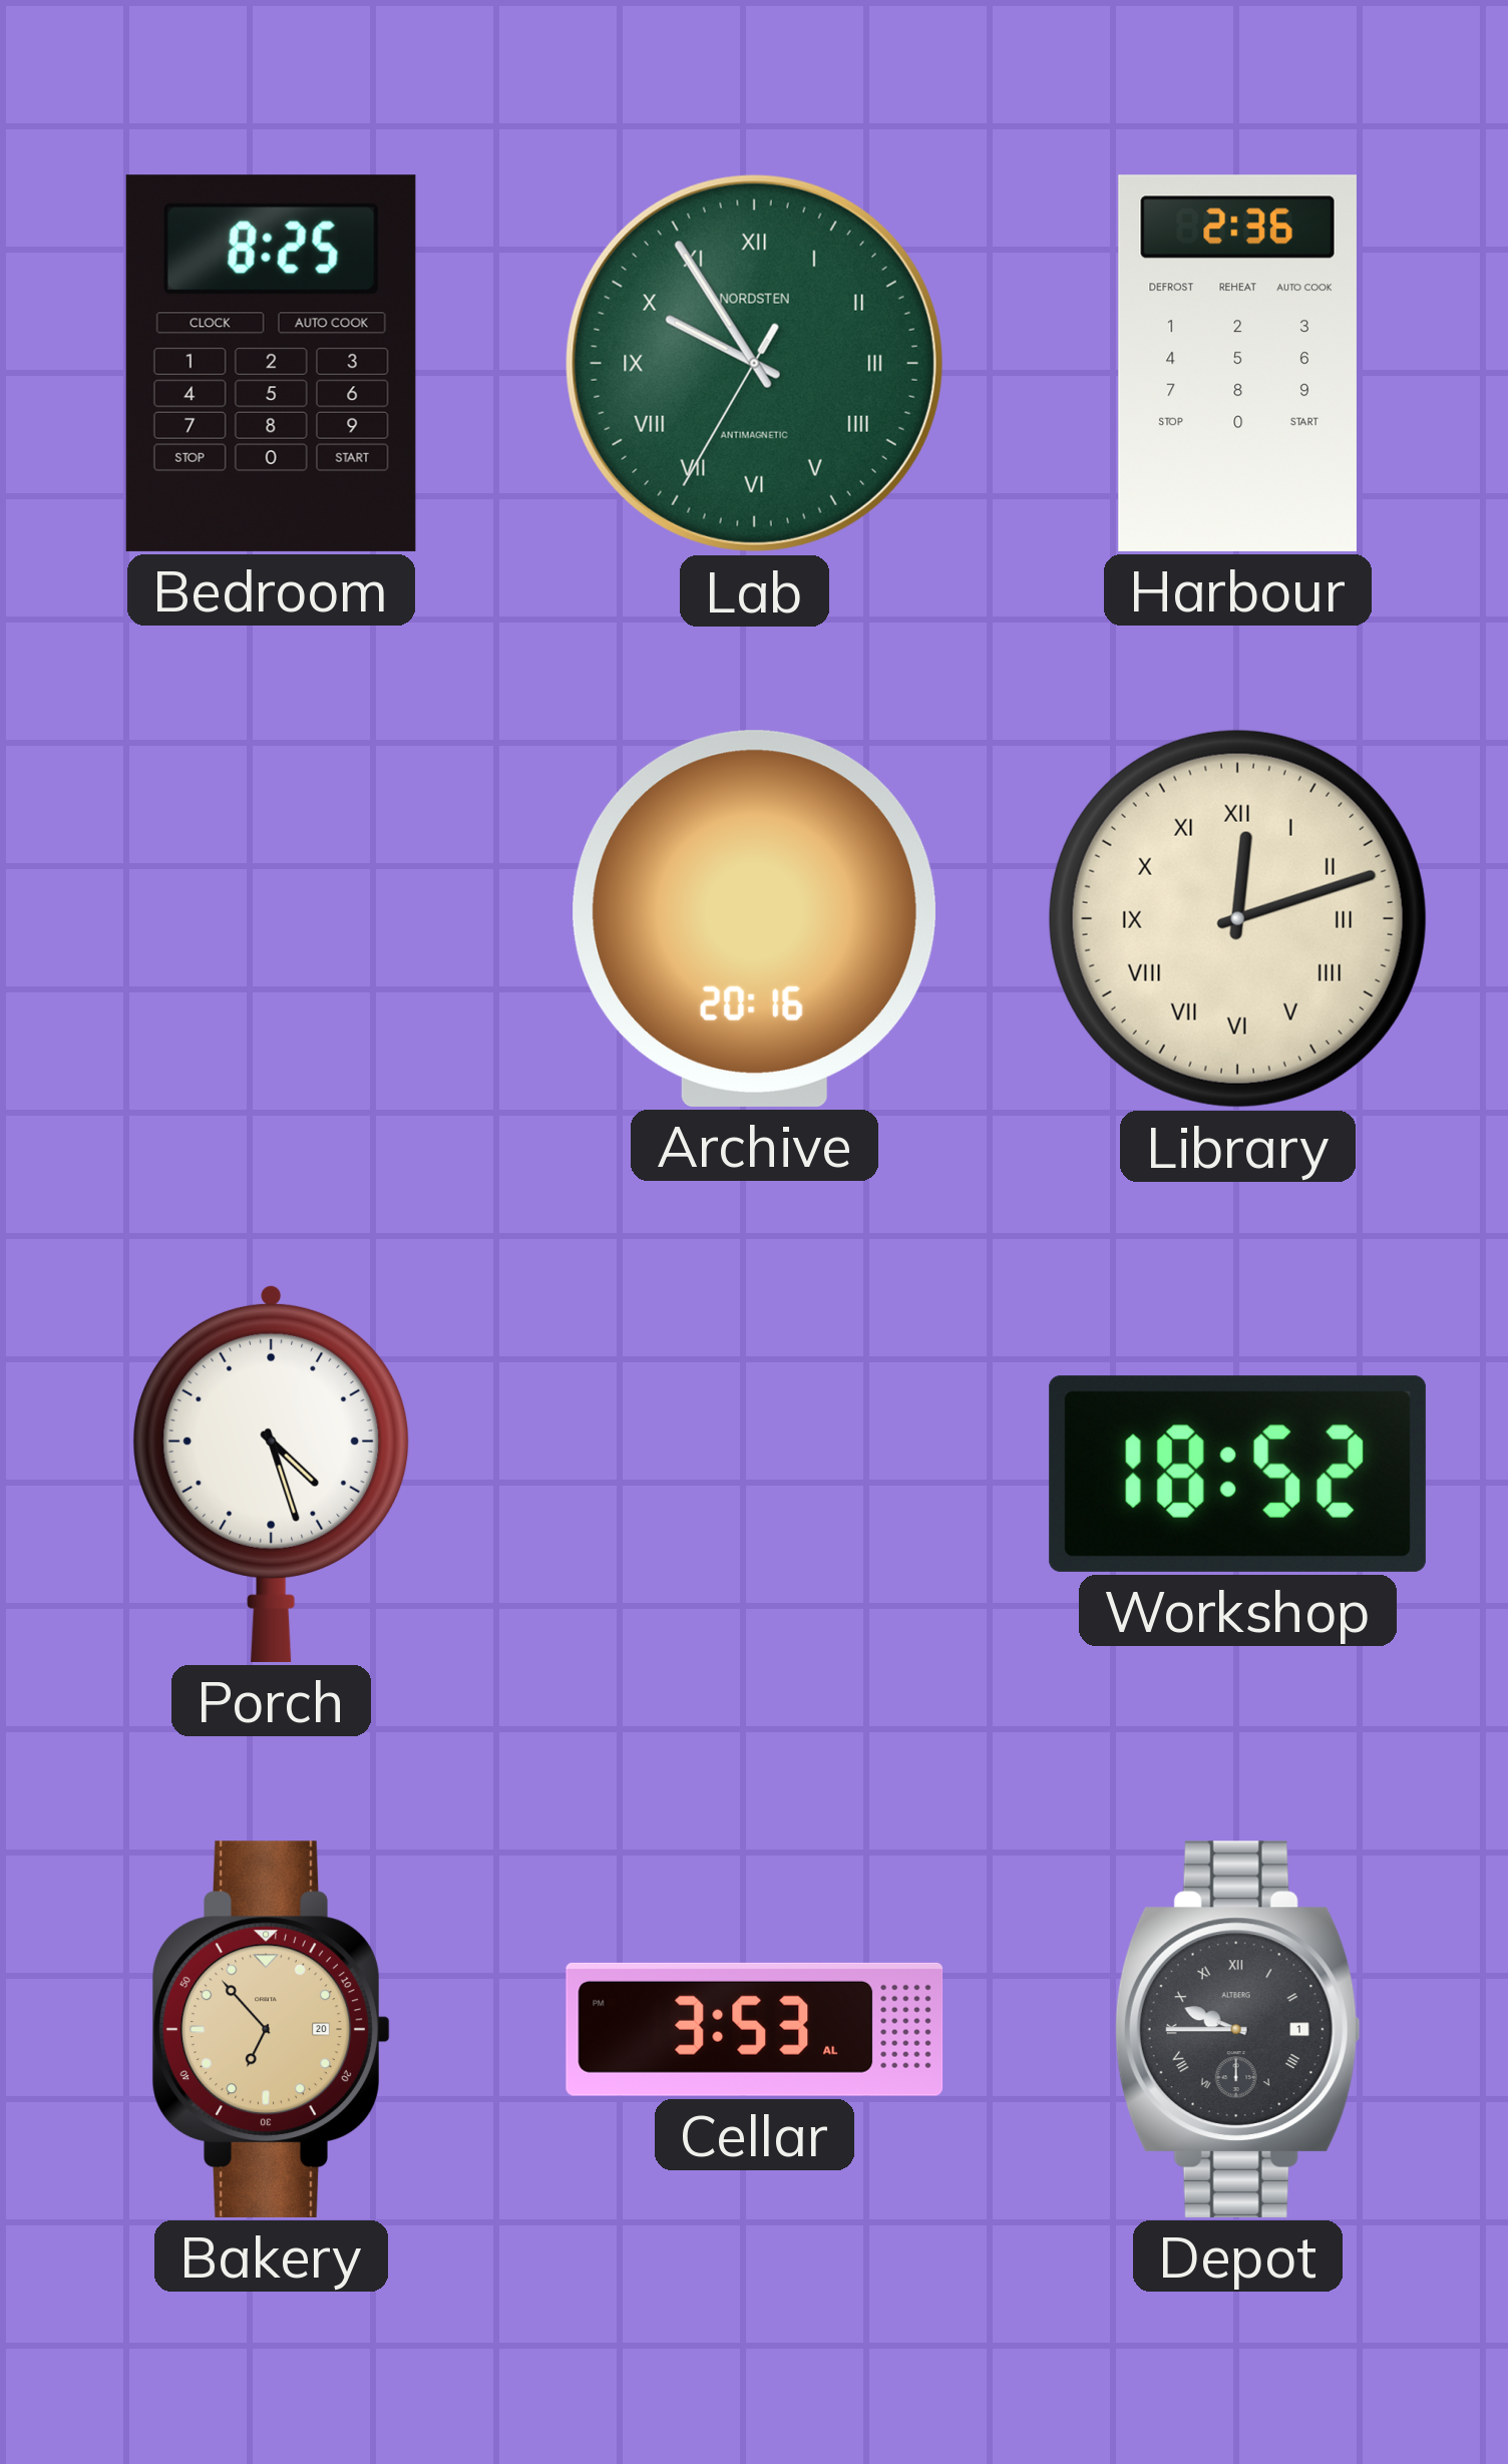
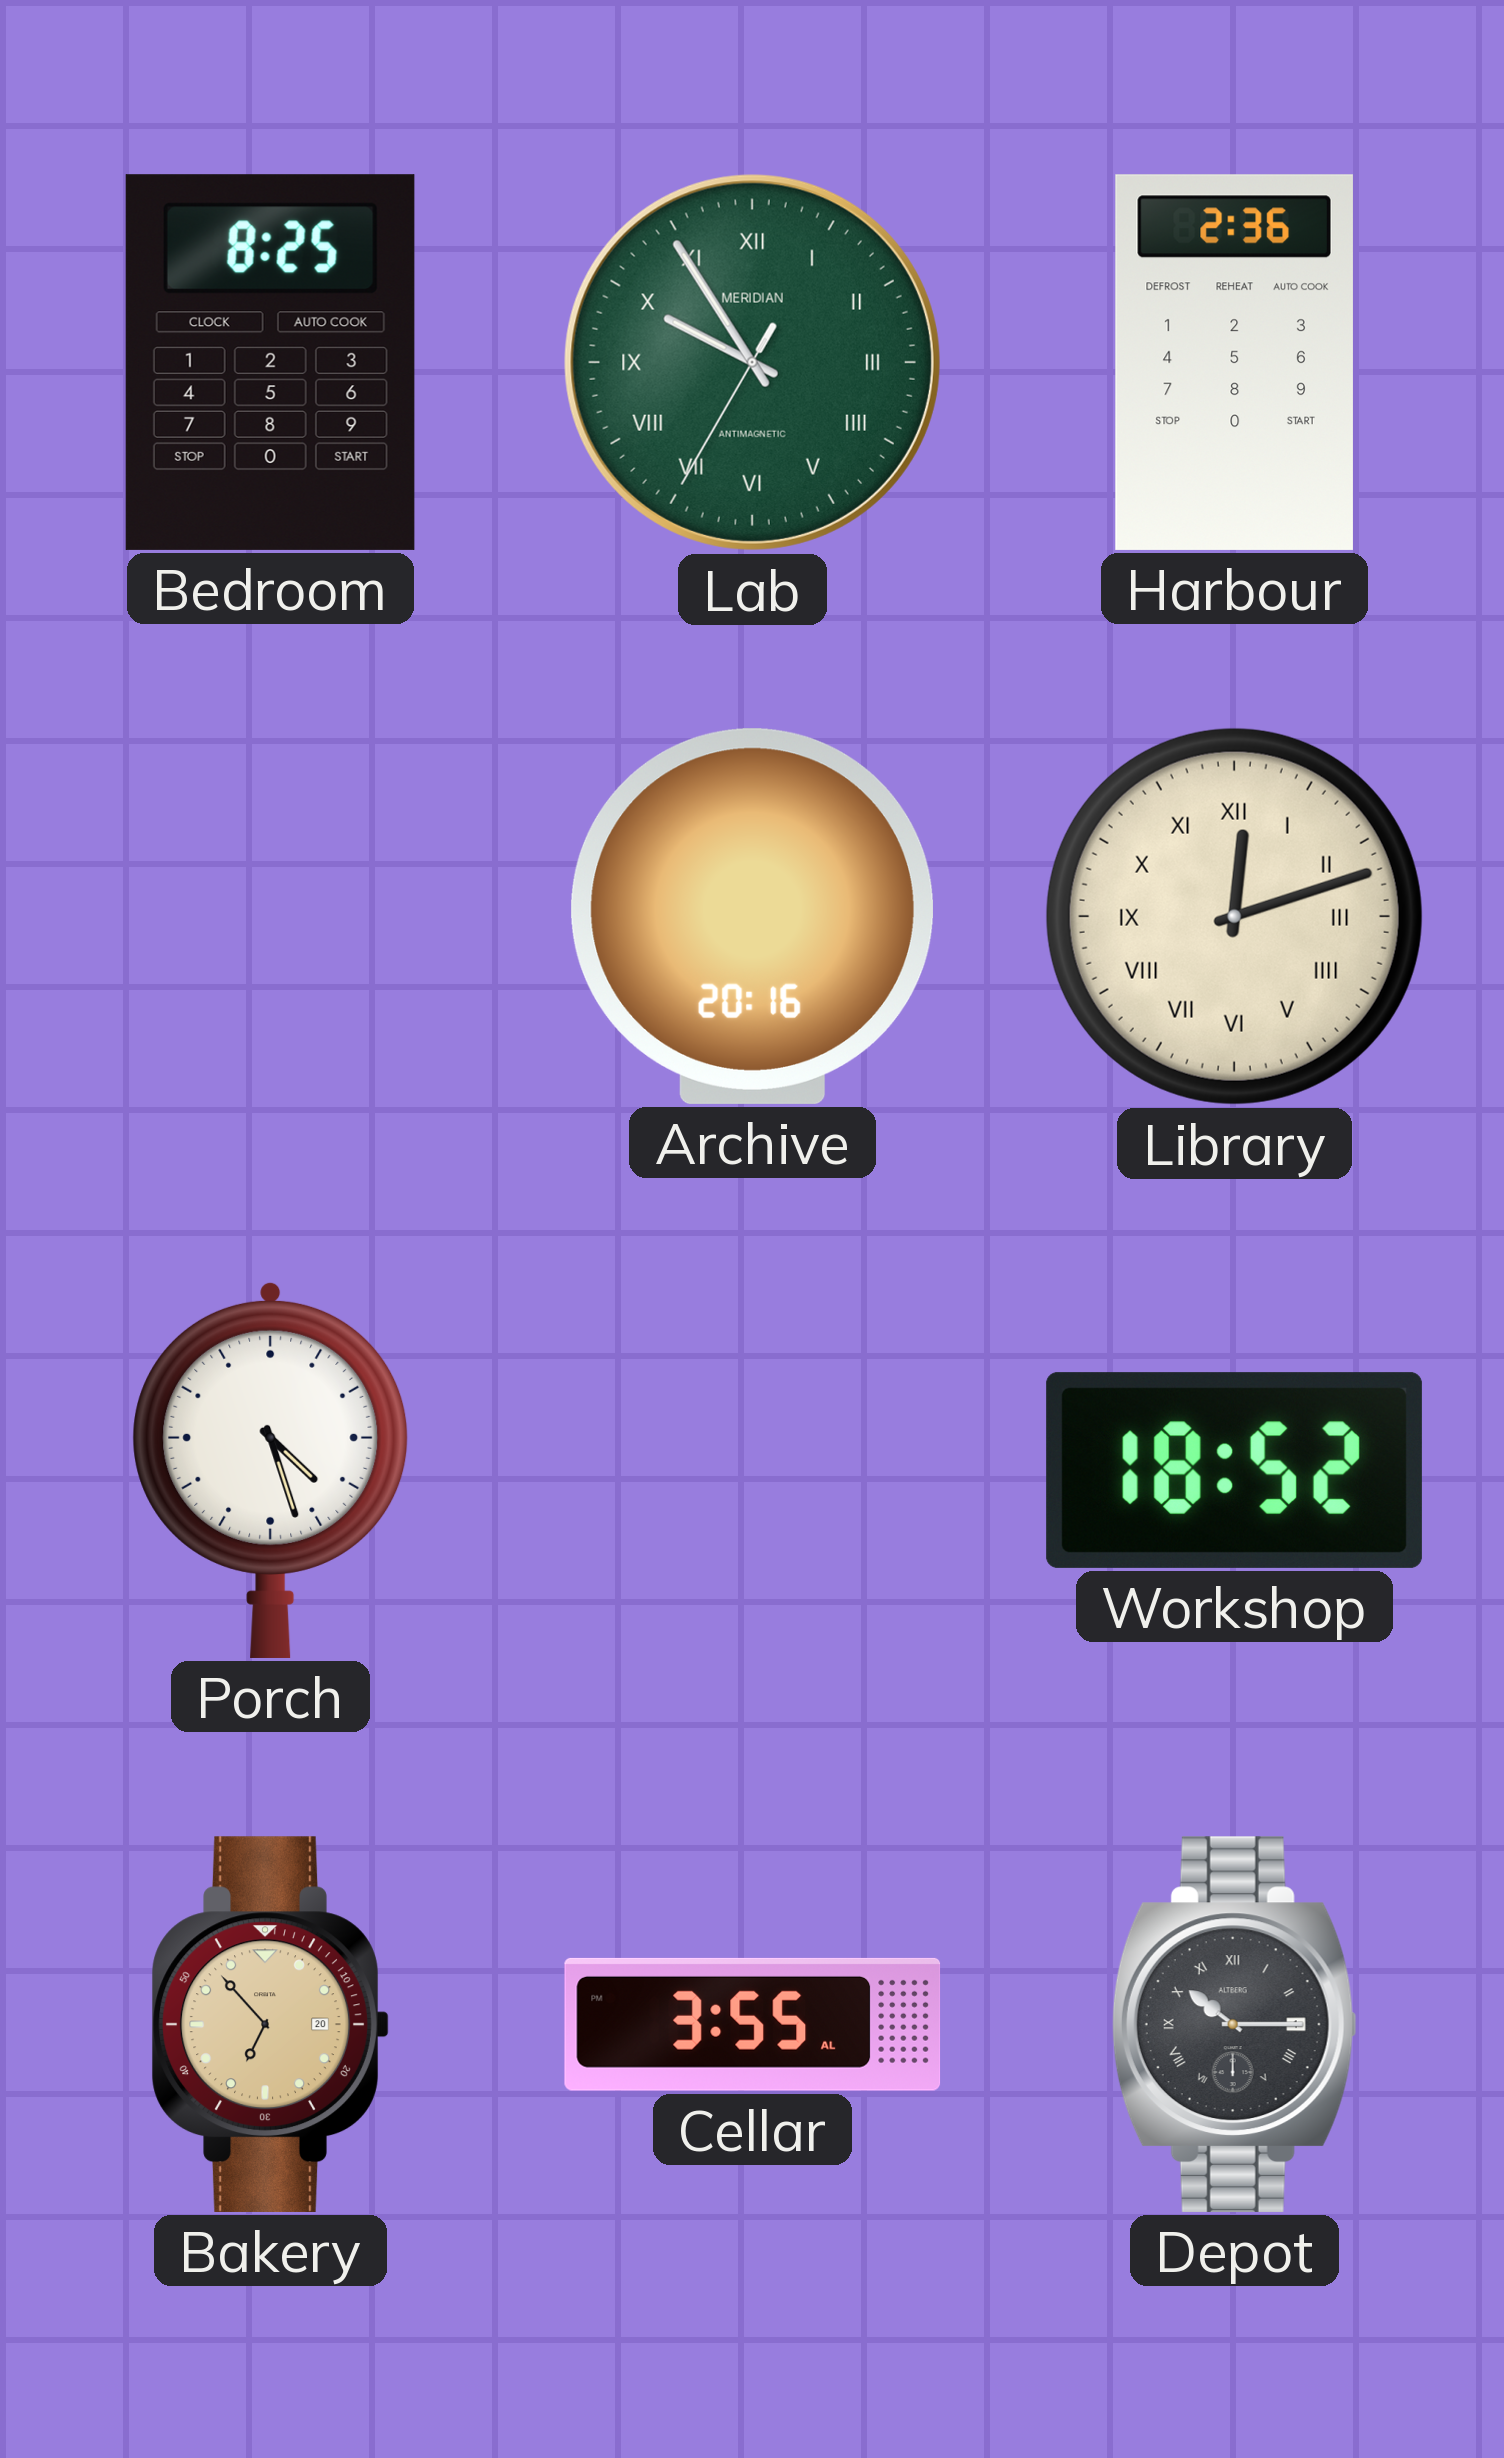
Lab brand: NORDSTEN -> MERIDIAN
Cellar: 3:53 -> 3:55
Depot: 9:45 -> 10:15
